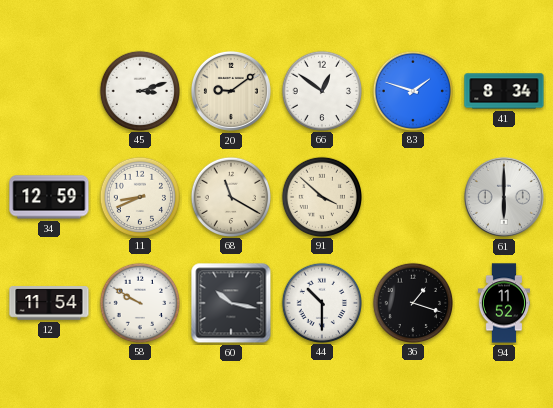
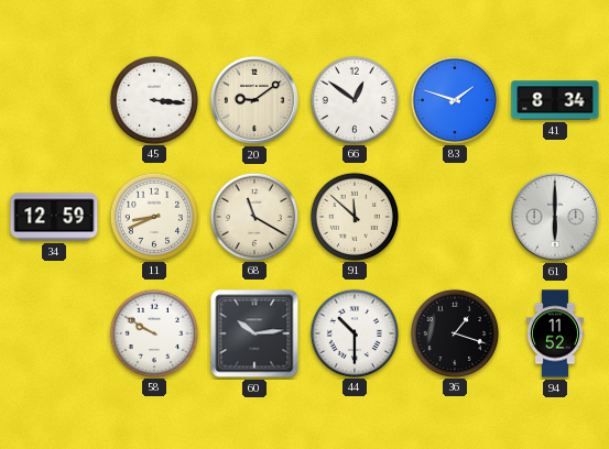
45: 3:12 -> 3:16
91: 3:52 -> 11:52
12: 11:54 -> none
60: 10:17 -> 10:14
